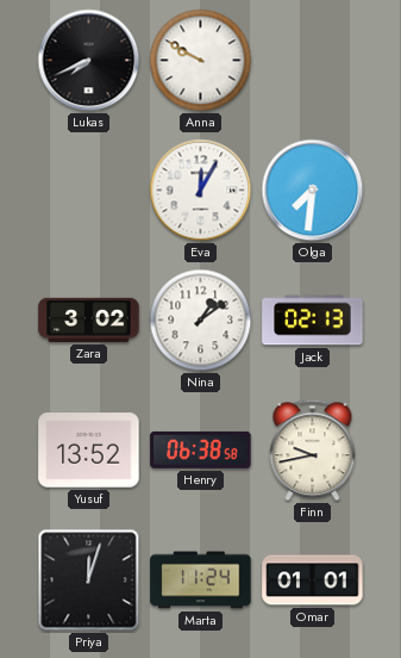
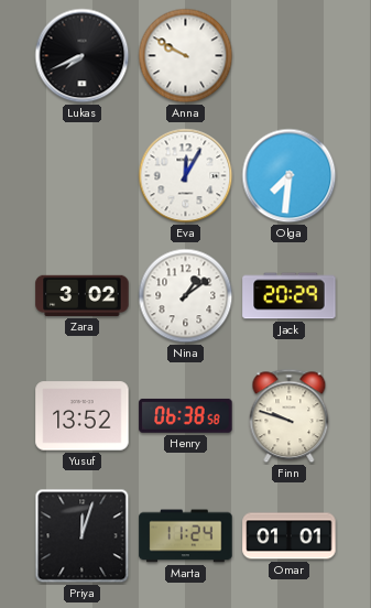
Jack: 02:13 -> 20:29
Finn: 9:43 -> 9:48
